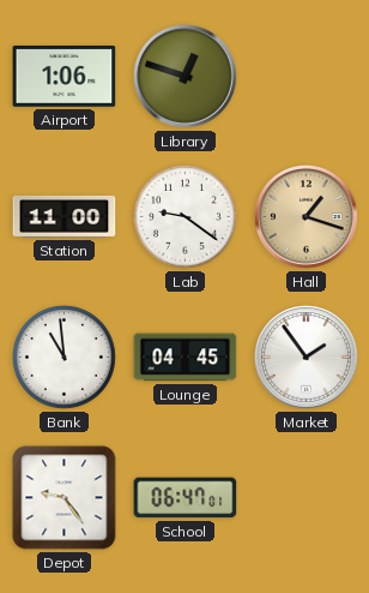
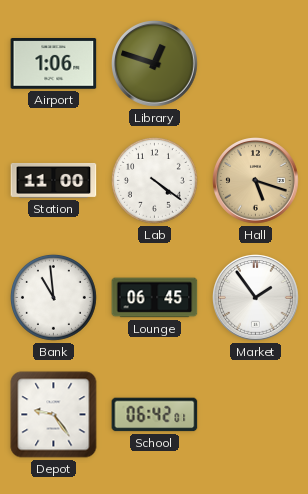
Lab: 9:21 -> 4:21
Hall: 1:18 -> 5:18
Lounge: 04:45 -> 06:45
School: 06:47 -> 06:42
